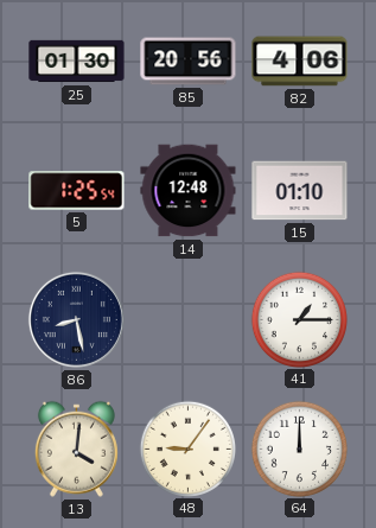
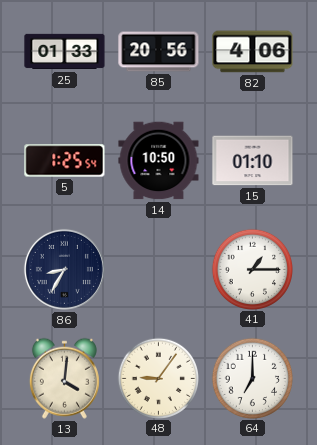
25: 01:30 -> 01:33
14: 12:48 -> 10:50
86: 8:28 -> 8:35
64: 12:00 -> 7:00
